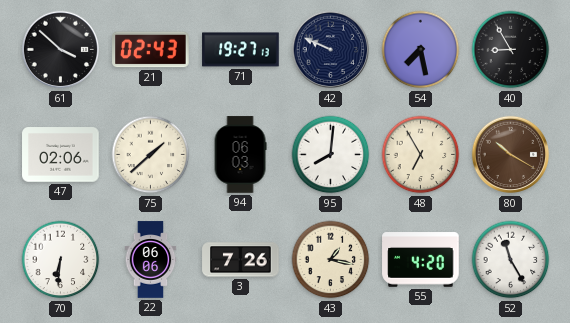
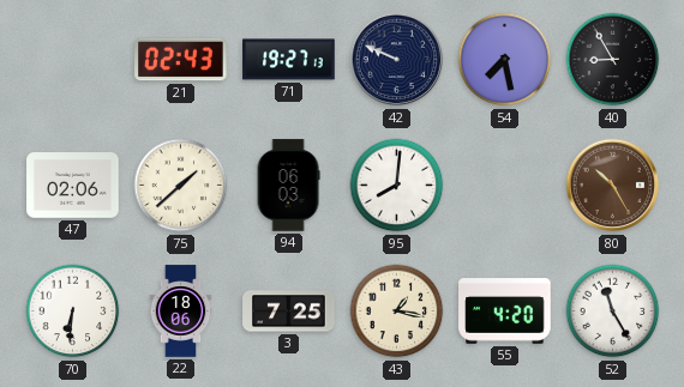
61: 3:52 -> none
48: 6:55 -> none
80: 10:20 -> 10:25
22: 06:06 -> 18:06
3: 7:26 -> 7:25
